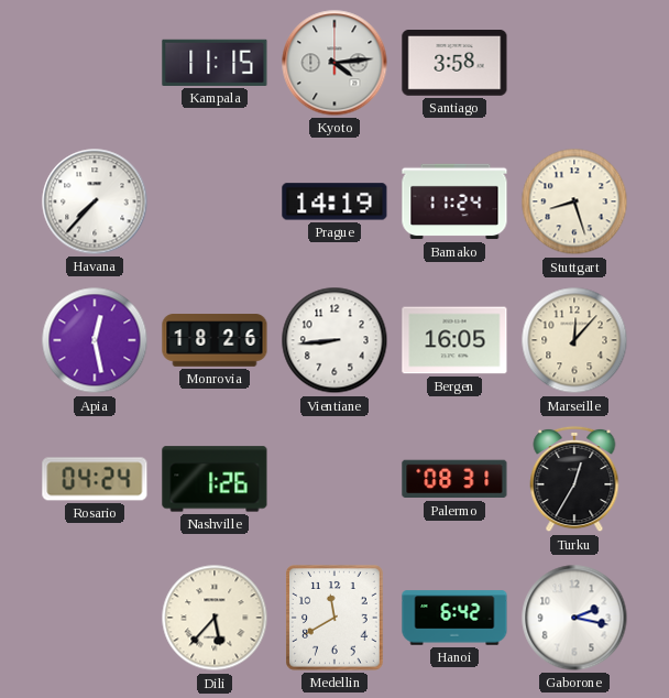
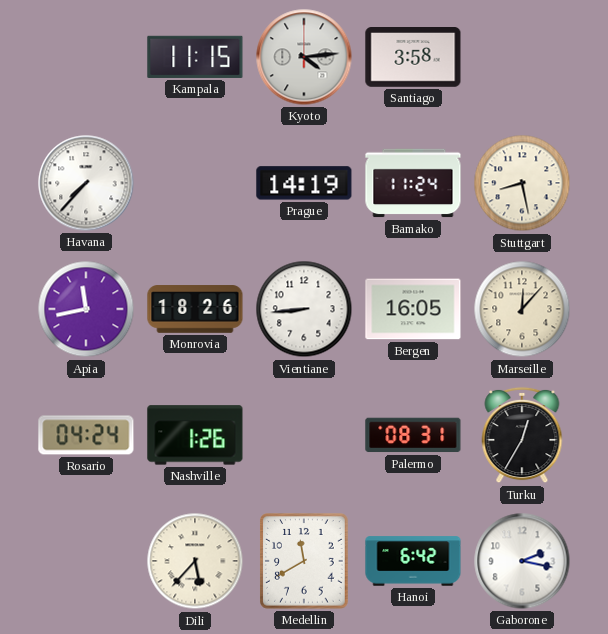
Stuttgart: 8:27 -> 8:28
Apia: 12:28 -> 11:43
